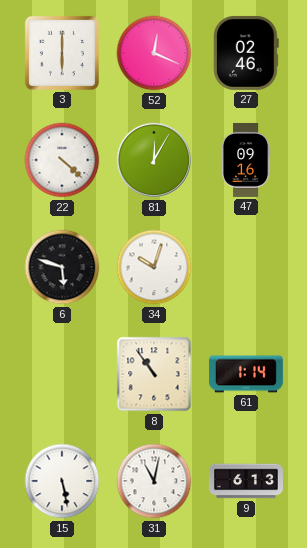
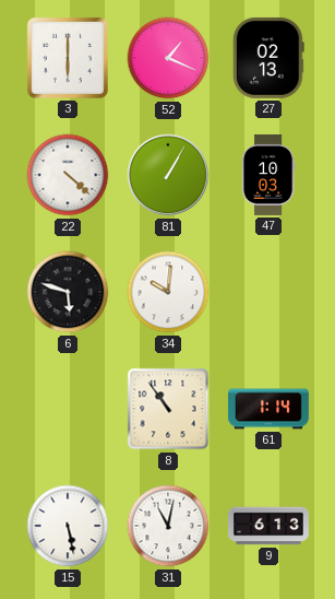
52: 12:19 -> 1:19
27: 02:46 -> 02:13
81: 12:05 -> 1:05
47: 09:16 -> 10:03
34: 10:03 -> 10:01
